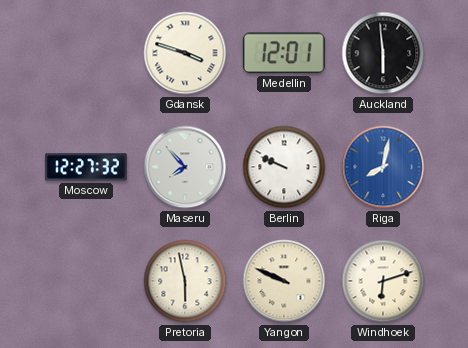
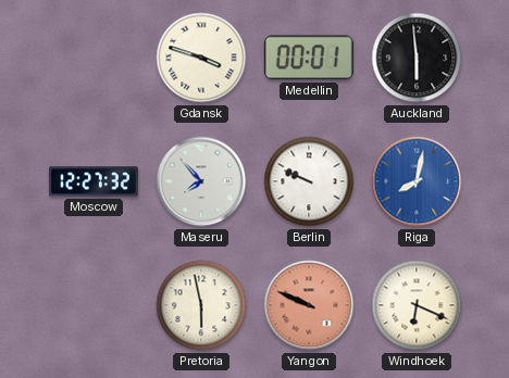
Medellin: 12:01 -> 00:01
Yangon dial: cream -> salmon
Windhoek: 6:12 -> 6:19
